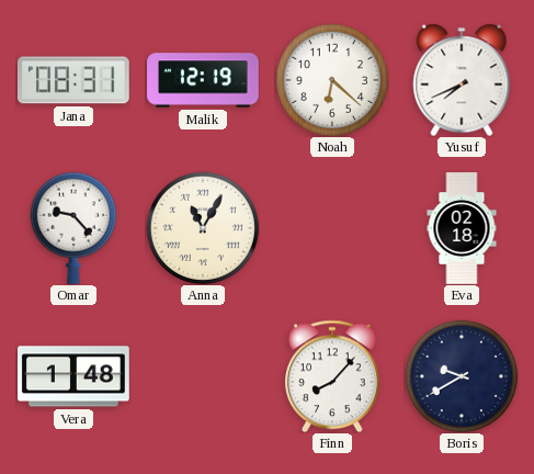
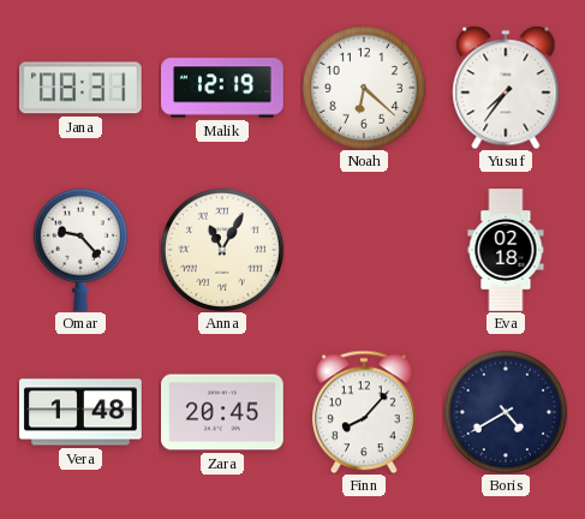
Yusuf: 7:41 -> 7:36
Zara: none -> 20:45
Boris: 9:40 -> 4:40
